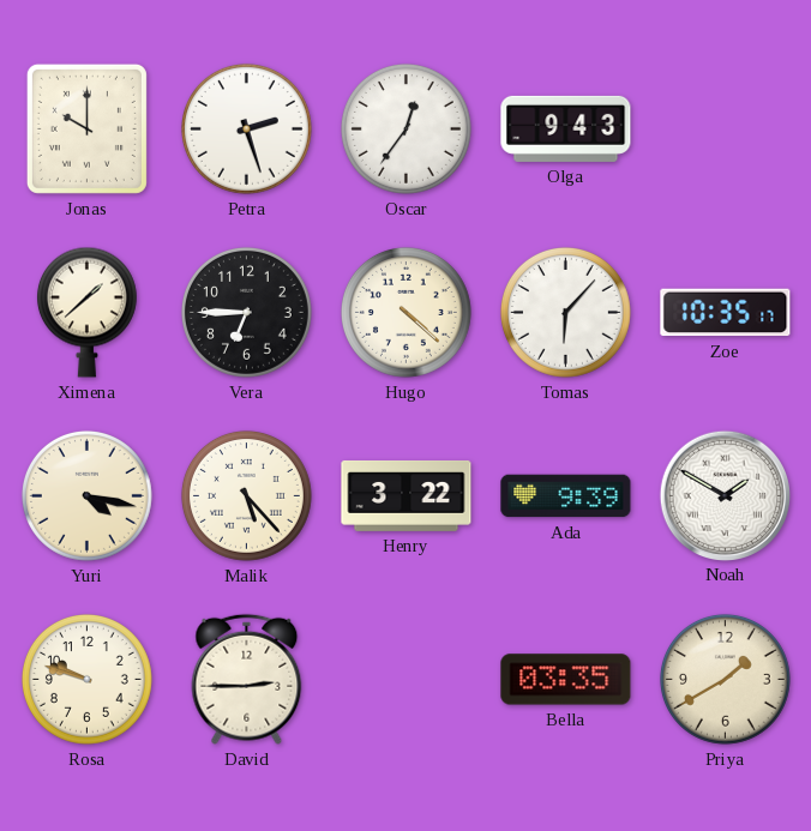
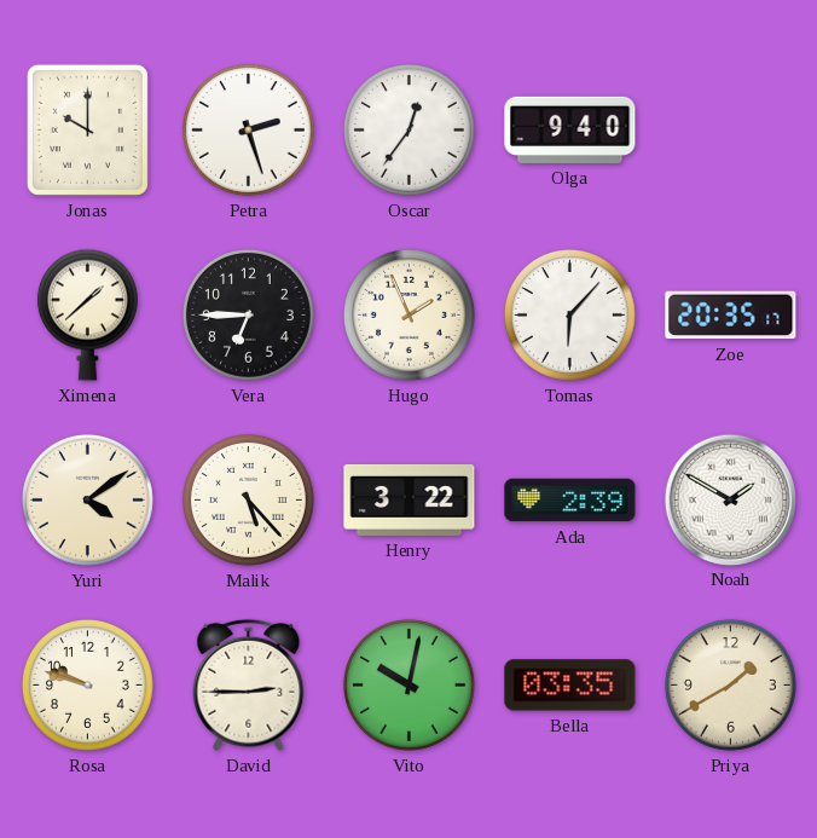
Olga: 9:43 -> 9:40
Hugo: 4:22 -> 1:56
Zoe: 10:35 -> 20:35
Yuri: 4:17 -> 4:09
Ada: 9:39 -> 2:39
Vito: none -> 10:02
